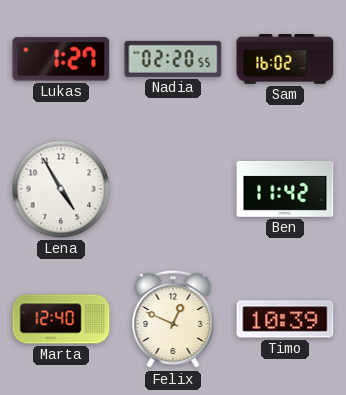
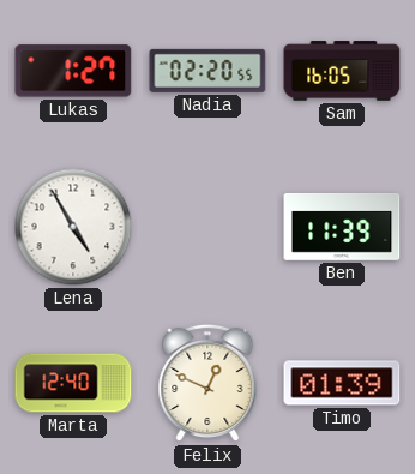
Sam: 16:02 -> 16:05
Ben: 11:42 -> 11:39
Timo: 10:39 -> 01:39
